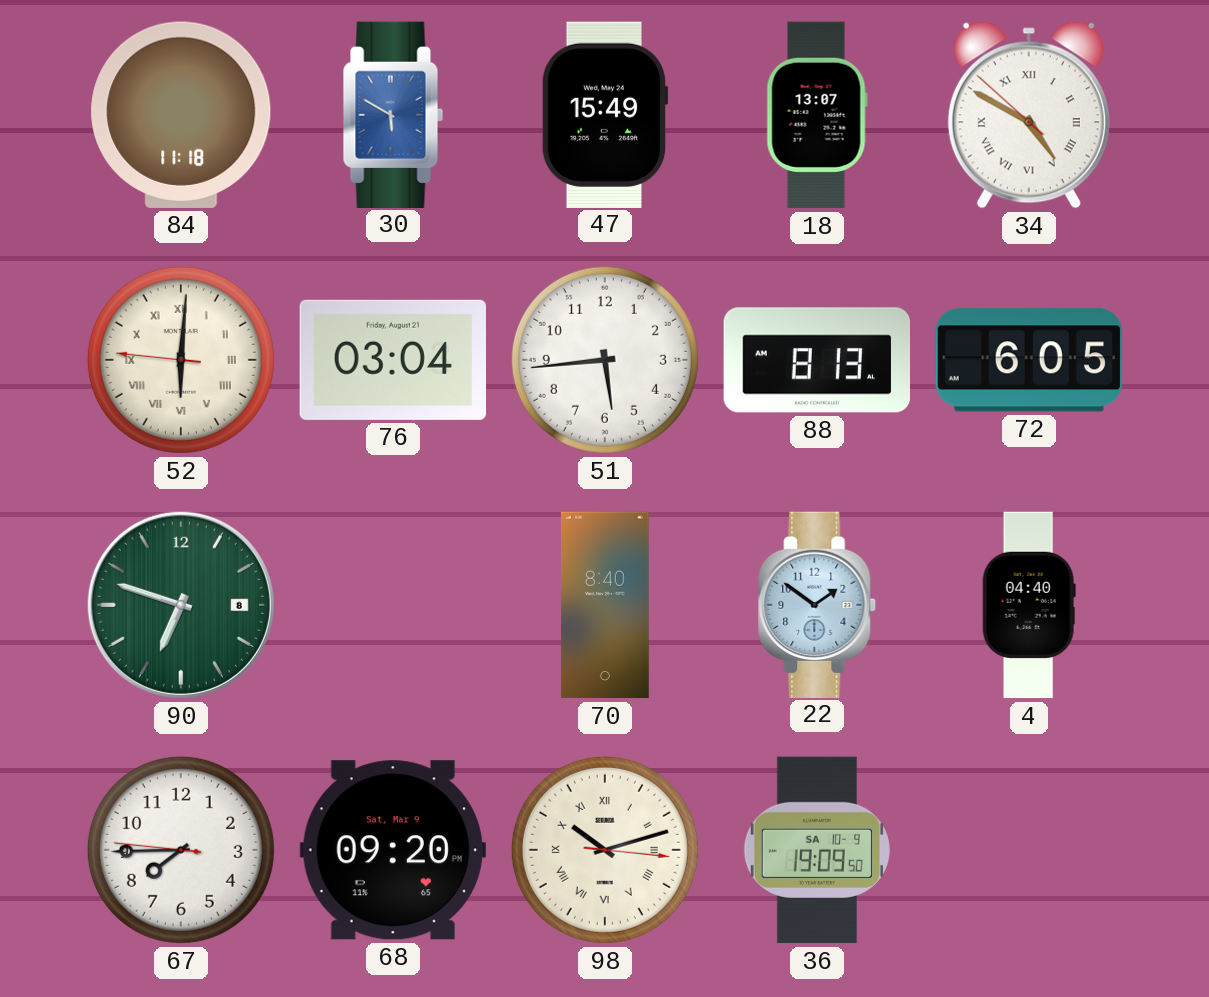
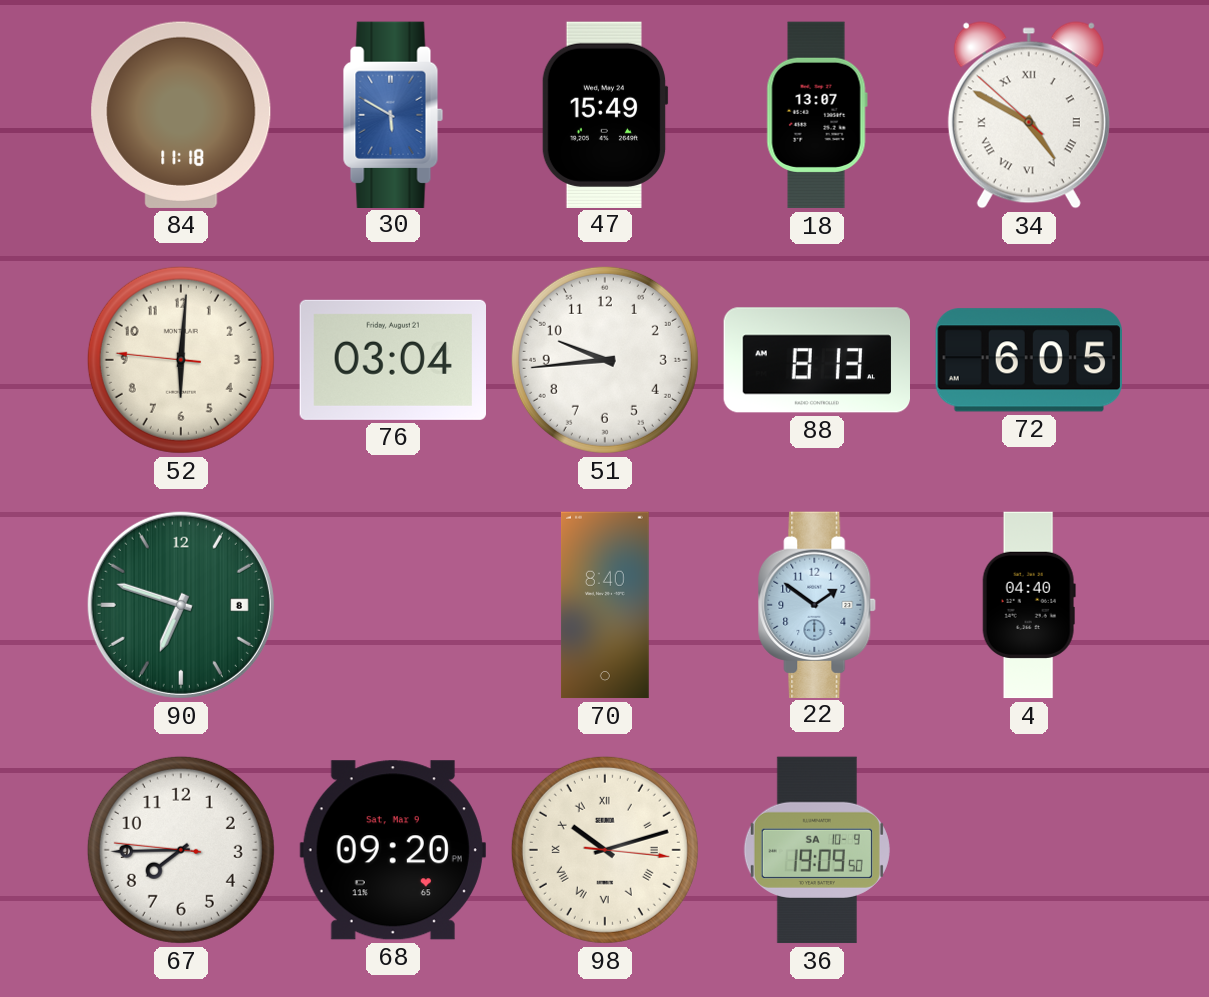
52 numerals: Roman -> Arabic
51: 5:44 -> 9:44
